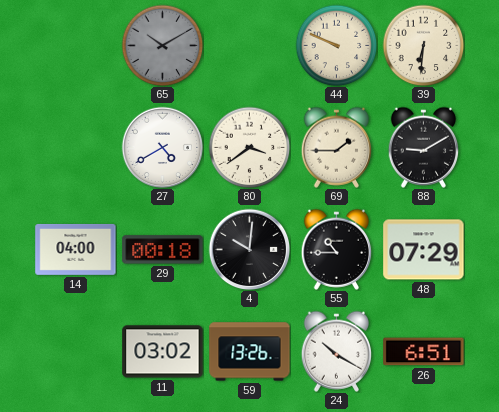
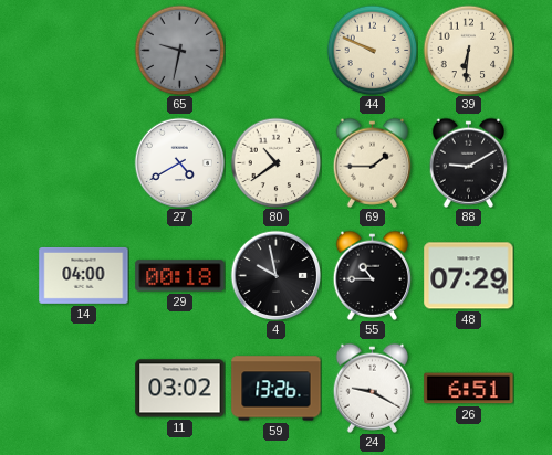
65: 10:10 -> 9:32
80: 3:39 -> 10:39
4: 10:01 -> 9:58
24: 10:20 -> 9:20
